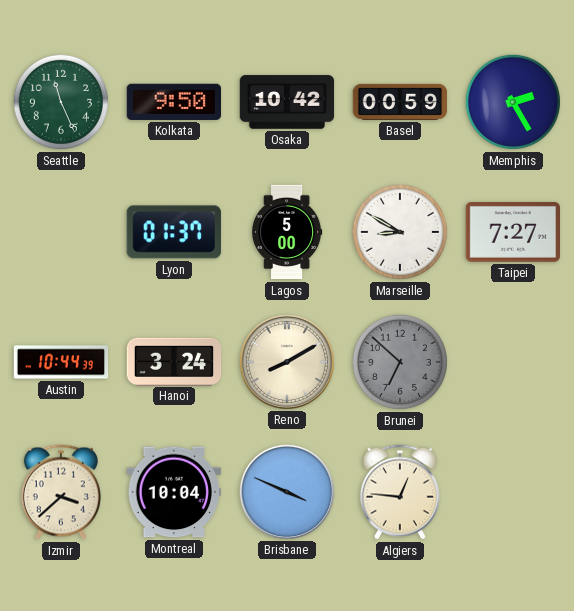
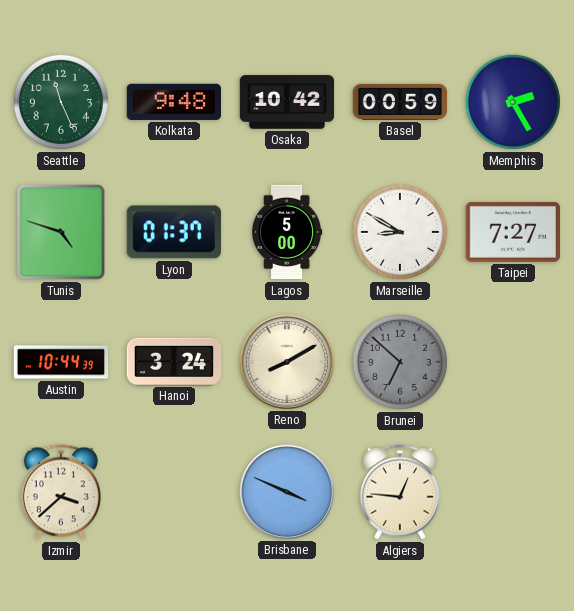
Kolkata: 9:50 -> 9:48
Tunis: none -> 4:48
Montreal: 10:04 -> none
